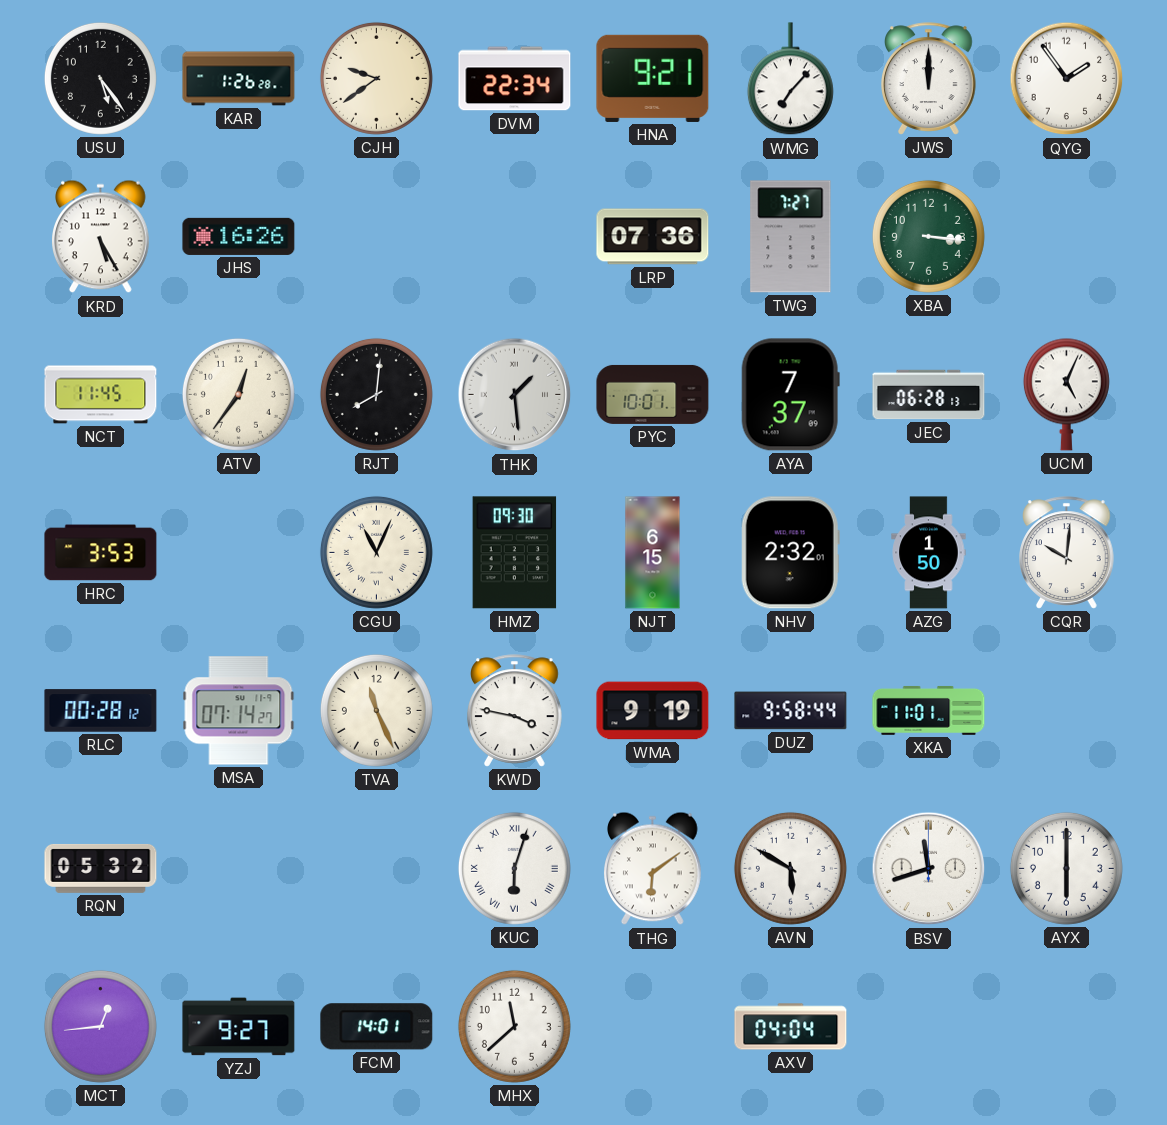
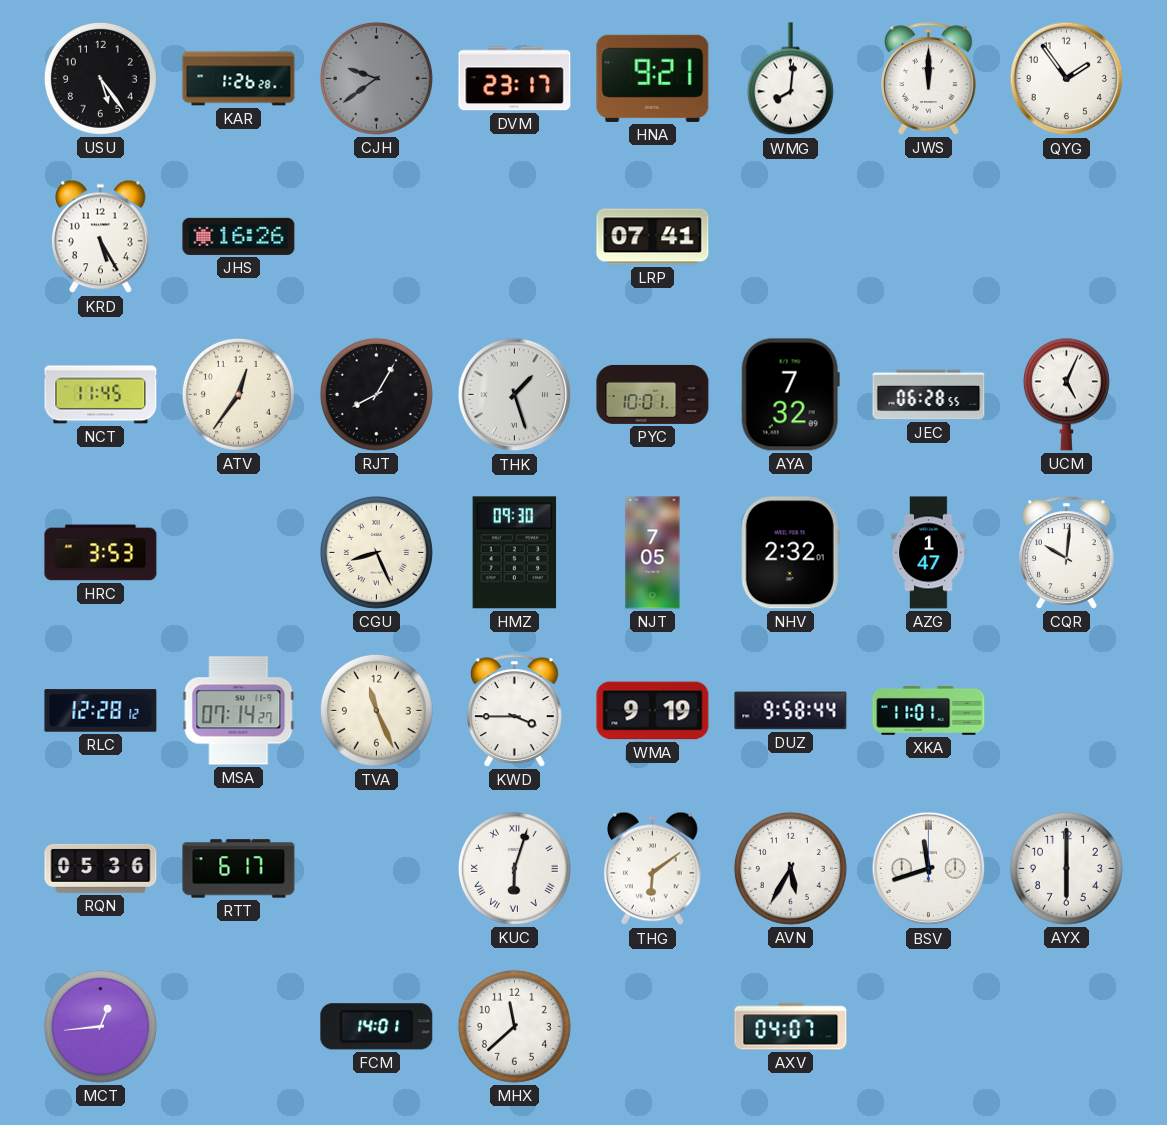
CJH dial: cream -> grey
DVM: 22:34 -> 23:17
WMG: 7:07 -> 8:01
LRP: 07:36 -> 07:41
TWG: 7:27 -> none
XBA: 3:16 -> none
RJT: 8:01 -> 8:05
THK: 1:29 -> 1:27
AYA: 7:37 -> 7:32
JEC: 06:28:13 -> 06:28:55
CGU: 11:04 -> 8:26
NJT: 6:15 -> 7:05
AZG: 1:50 -> 1:47
RLC: 00:28 -> 12:28
KWD: 3:47 -> 3:45
RQN: 05:32 -> 05:36
RTT: none -> 6:17
AVN: 5:50 -> 5:35
YZJ: 9:27 -> none
AXV: 04:04 -> 04:07
